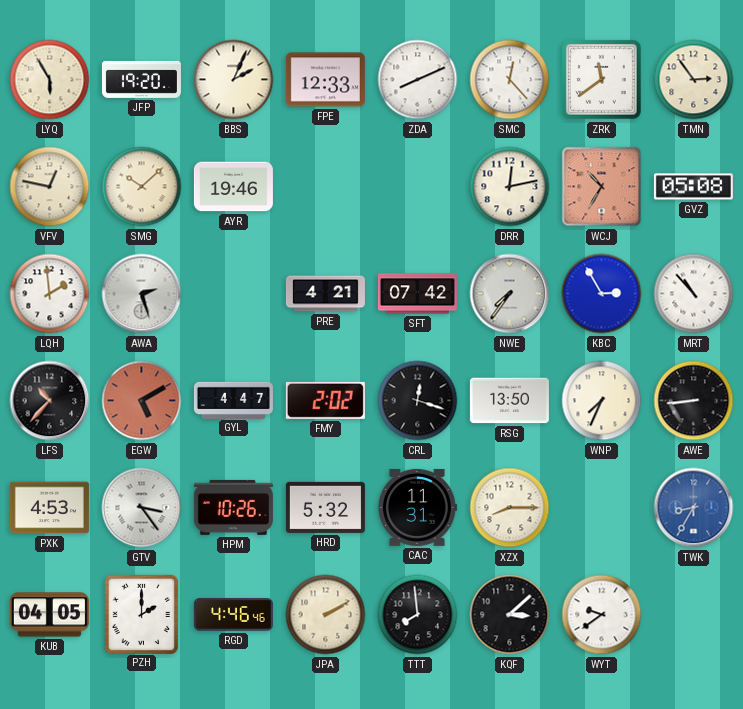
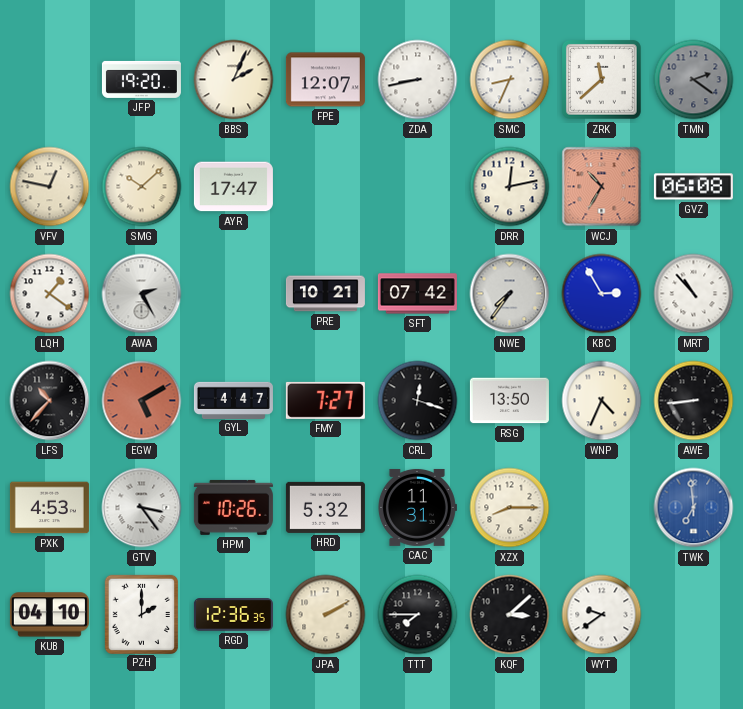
LYQ: 5:55 -> none
FPE: 12:33 -> 12:07
ZDA: 8:11 -> 8:43
SMC: 12:23 -> 8:34
ZRK: 11:39 -> 11:38
TMN: 2:54 -> 2:21
TMN dial: cream -> grey
AYR: 19:46 -> 17:47
GVZ: 05:08 -> 06:08
LQH: 1:59 -> 1:21
AWA: 2:27 -> 2:25
PRE: 4:21 -> 10:21
FMY: 2:02 -> 7:27
WNP: 7:34 -> 4:34
TWK: 8:35 -> 6:59
KUB: 04:05 -> 04:10
RGD: 4:46 -> 12:36
TTT: 7:59 -> 7:45
